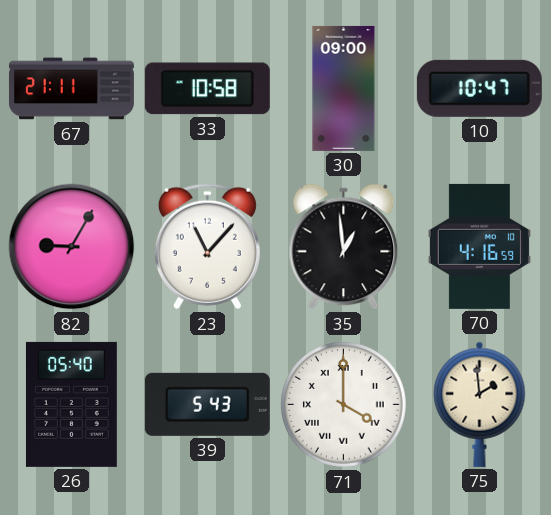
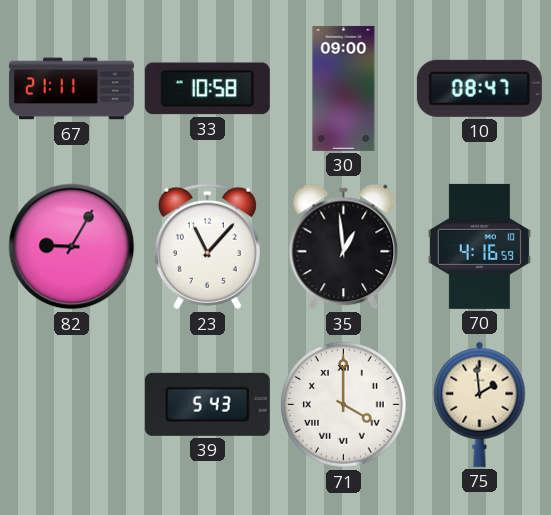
10: 10:47 -> 08:47
26: 05:40 -> none
